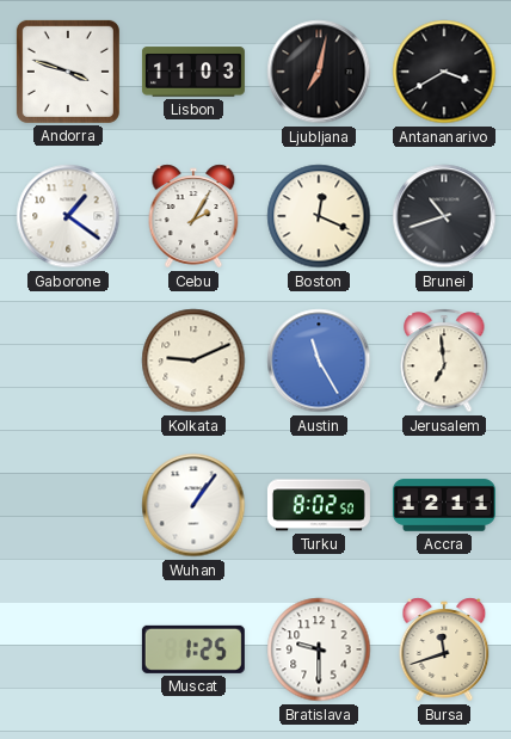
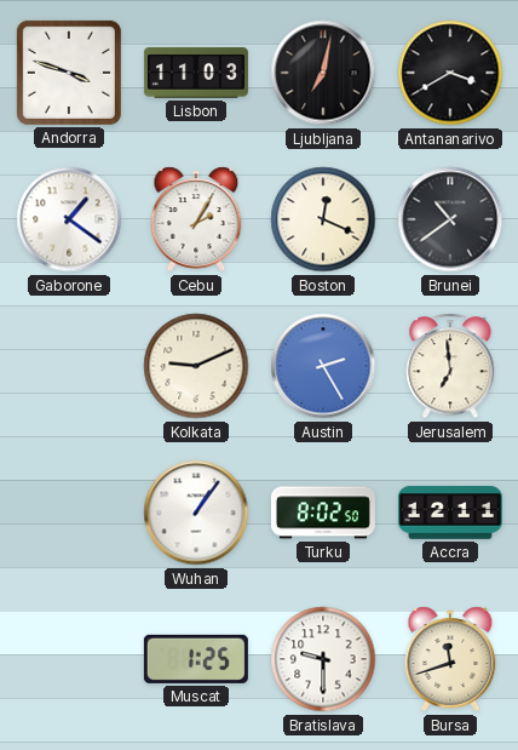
Brunei: 10:42 -> 10:39
Austin: 11:25 -> 2:25
